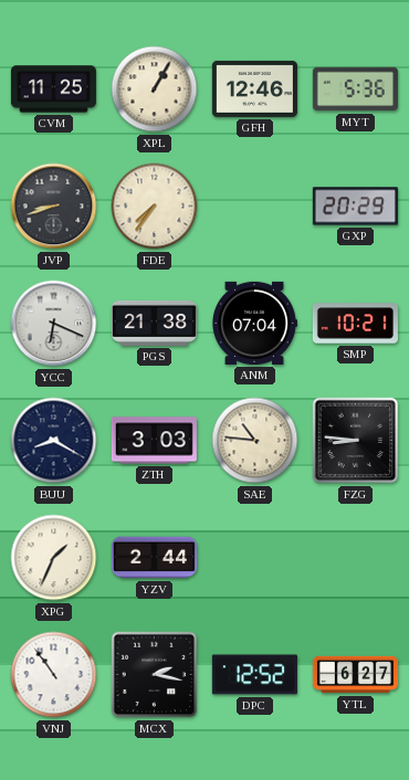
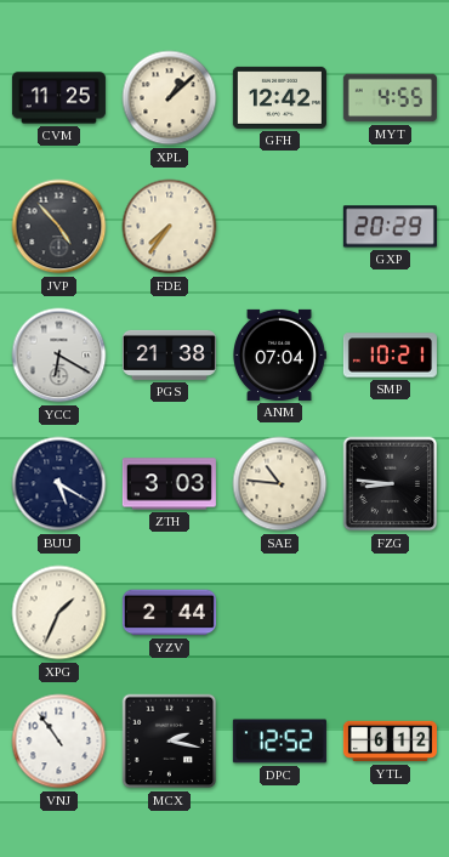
XPL: 1:05 -> 1:08
GFH: 12:46 -> 12:42
MYT: 5:36 -> 4:55
JVP: 8:42 -> 4:53
YCC: 6:19 -> 6:20
BUU: 8:20 -> 5:20
YTL: 6:27 -> 6:12
